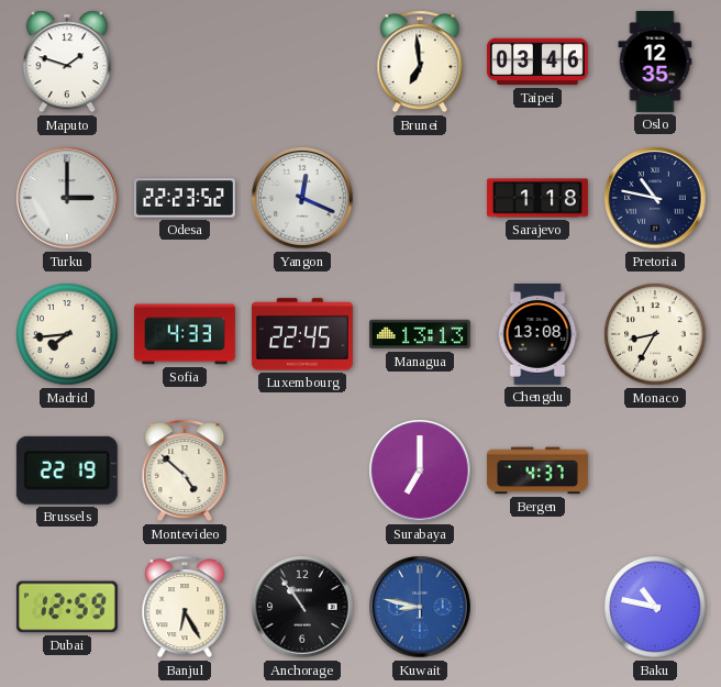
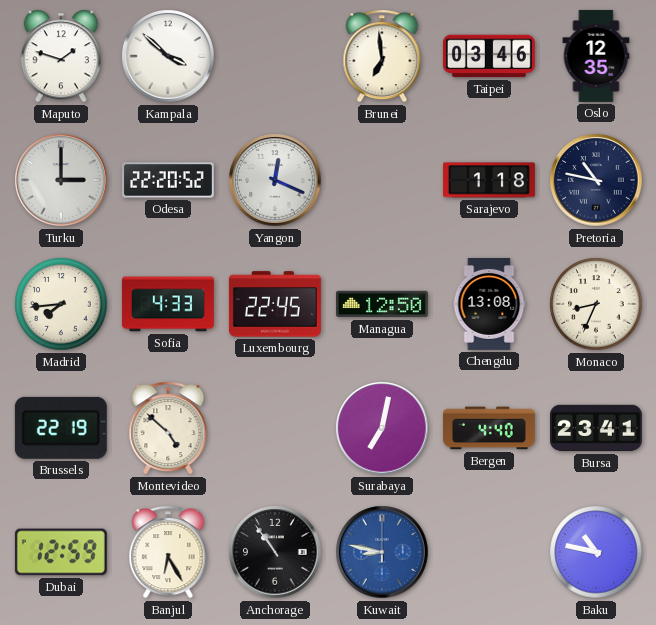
Kampala: none -> 3:52
Odesa: 22:23 -> 22:20
Managua: 13:13 -> 12:50
Monaco: 8:35 -> 8:34
Surabaya: 7:00 -> 7:02
Bergen: 4:37 -> 4:40
Bursa: none -> 23:41
